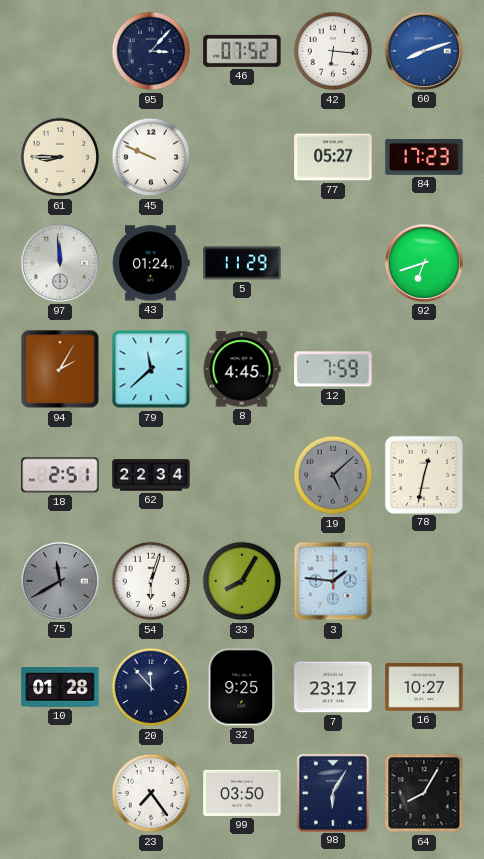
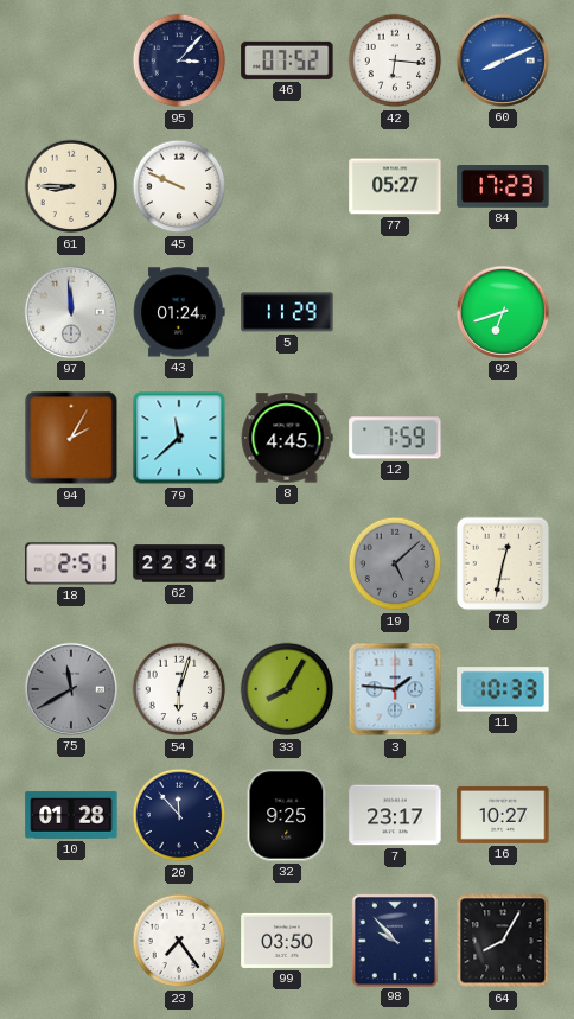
60: 8:12 -> 8:11
11: none -> 10:33
98: 6:05 -> 9:53
